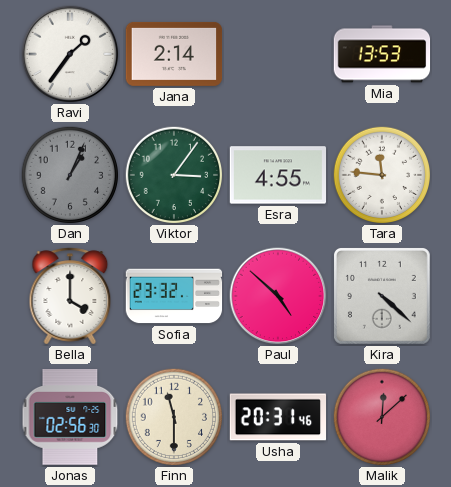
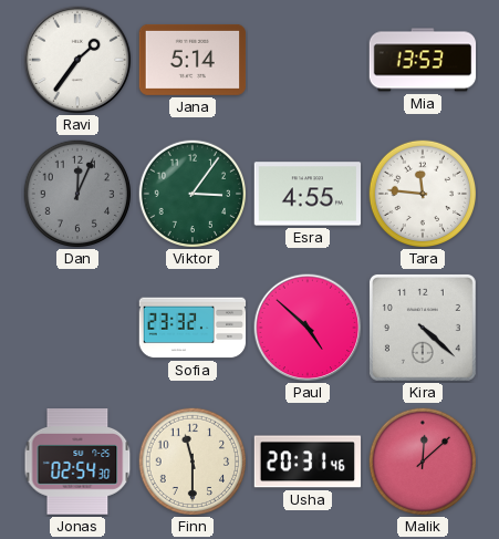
Jana: 2:14 -> 5:14
Dan: 1:04 -> 12:04
Bella: 4:00 -> none
Jonas: 02:56 -> 02:54
